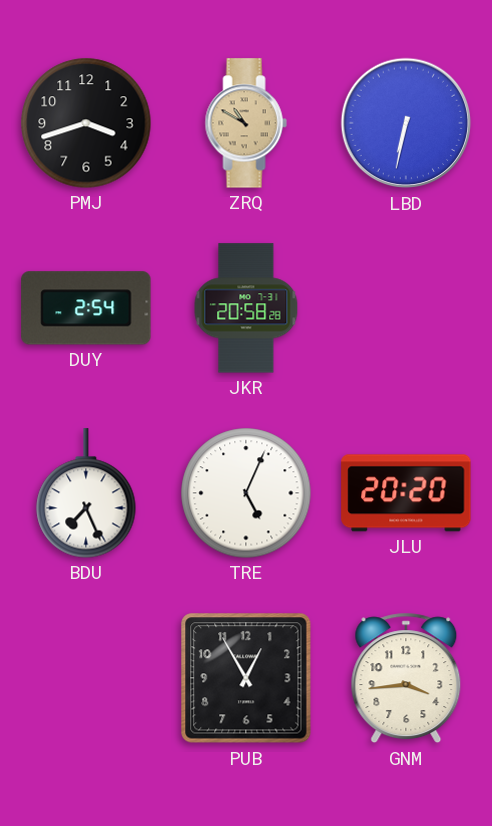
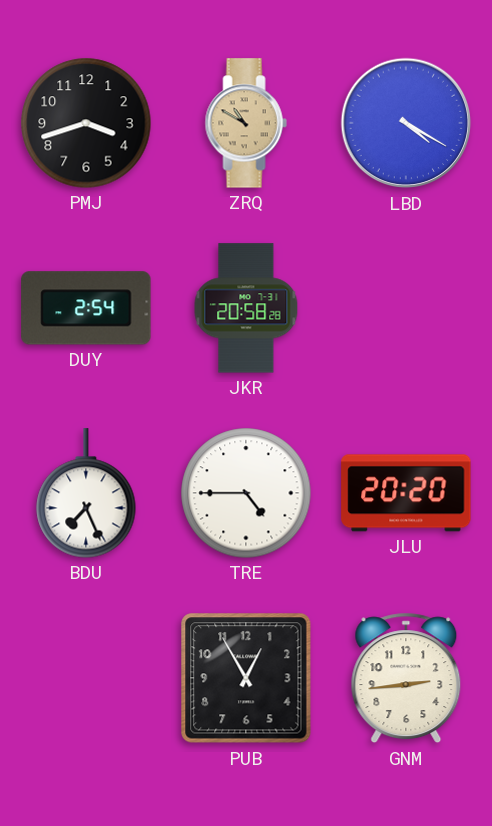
LBD: 6:32 -> 4:20
TRE: 5:04 -> 4:45
GNM: 3:44 -> 2:44
